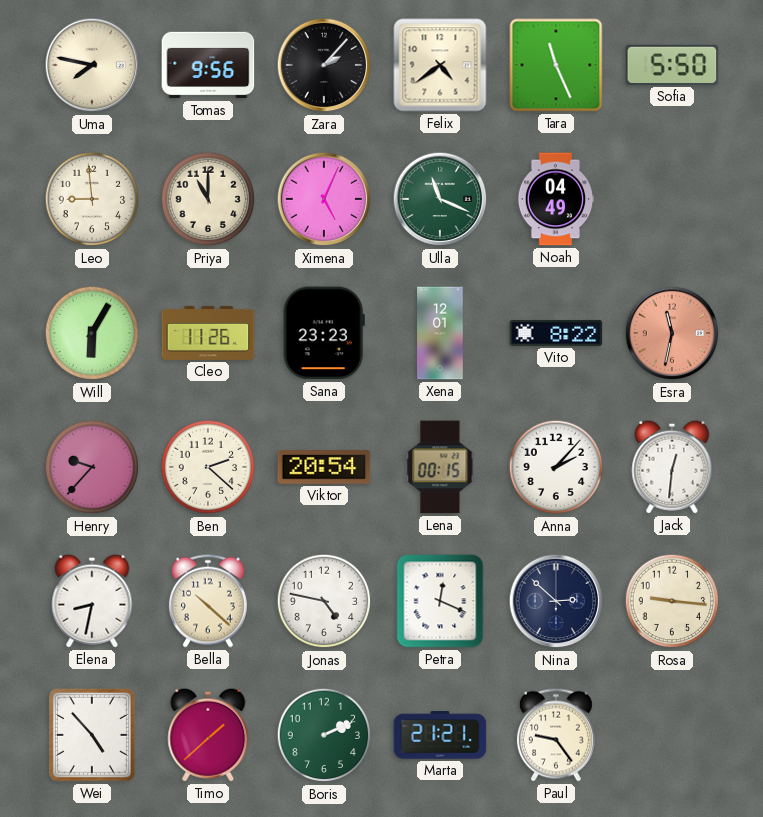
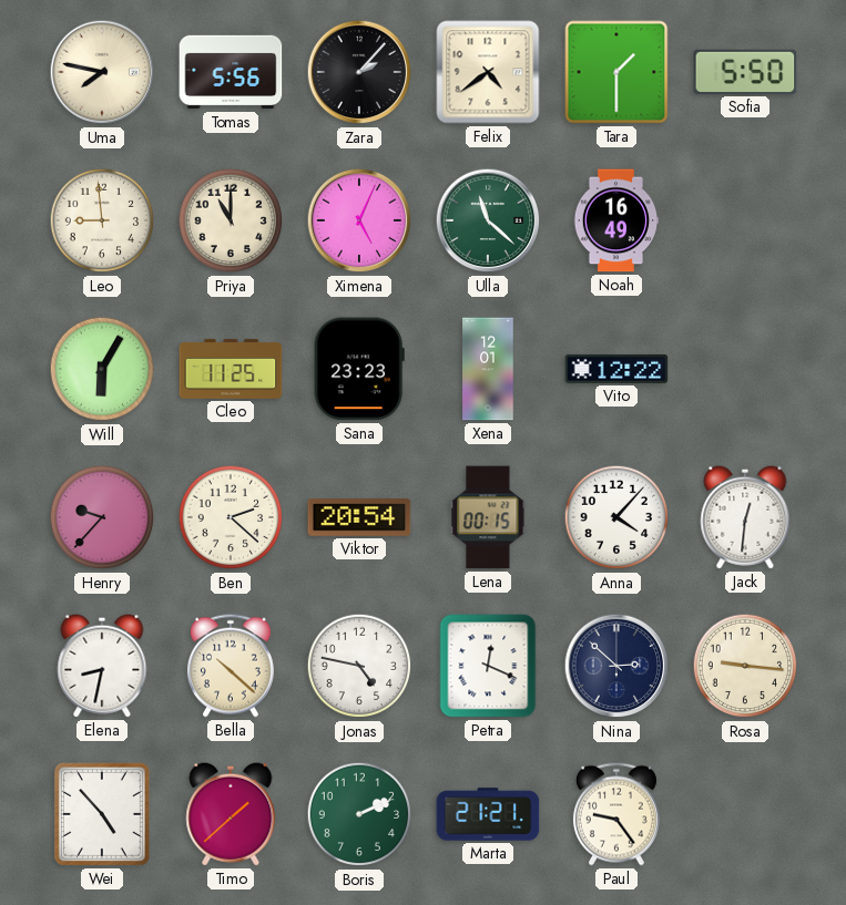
Tomas: 9:56 -> 5:56
Tara: 11:26 -> 1:30
Ulla: 11:19 -> 11:22
Noah: 04:49 -> 16:49
Cleo: 11:26 -> 11:25
Vito: 8:22 -> 12:22
Esra: 11:32 -> none
Anna: 2:07 -> 4:07
